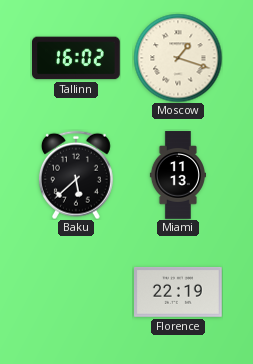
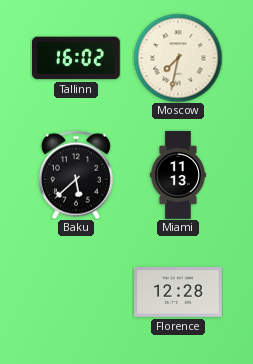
Moscow: 1:18 -> 7:32
Florence: 22:19 -> 12:28
